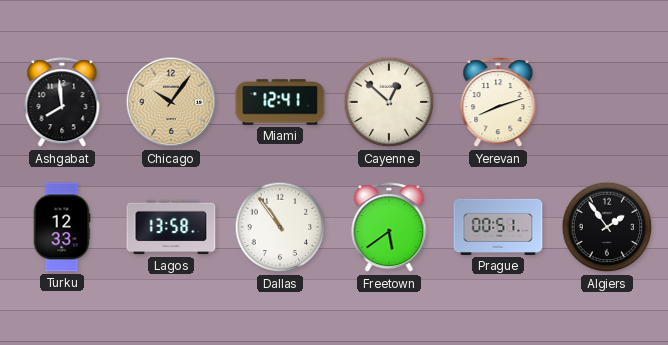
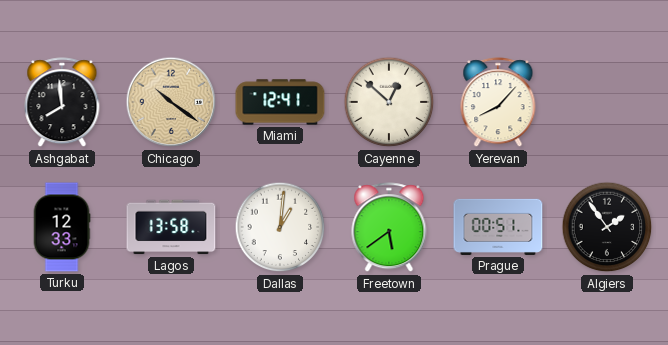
Chicago: 10:06 -> 10:21
Yerevan: 8:12 -> 8:07
Dallas: 10:54 -> 1:01
